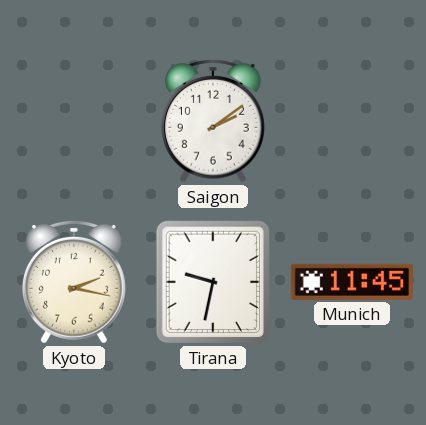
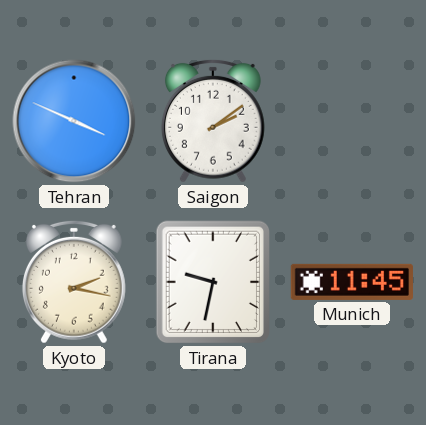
Tehran: none -> 3:49
